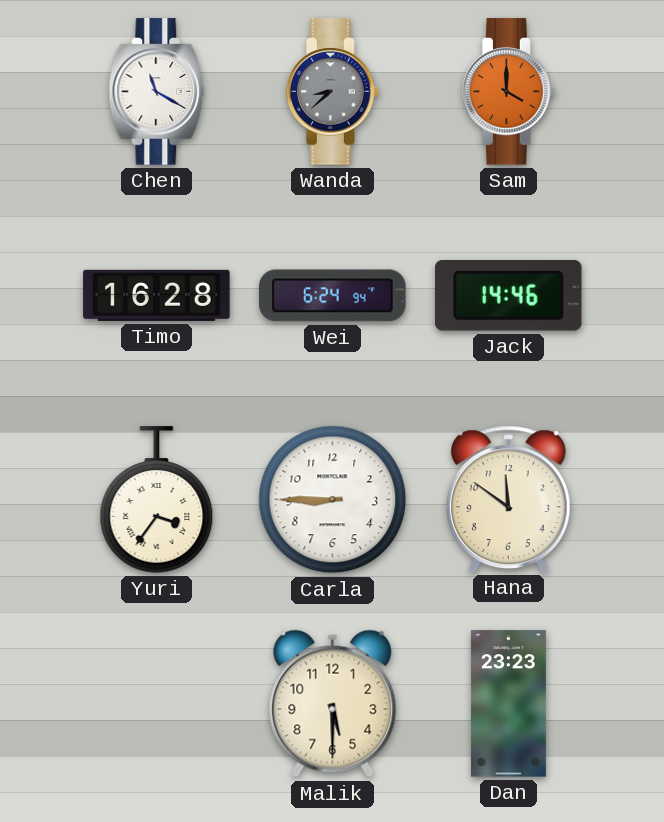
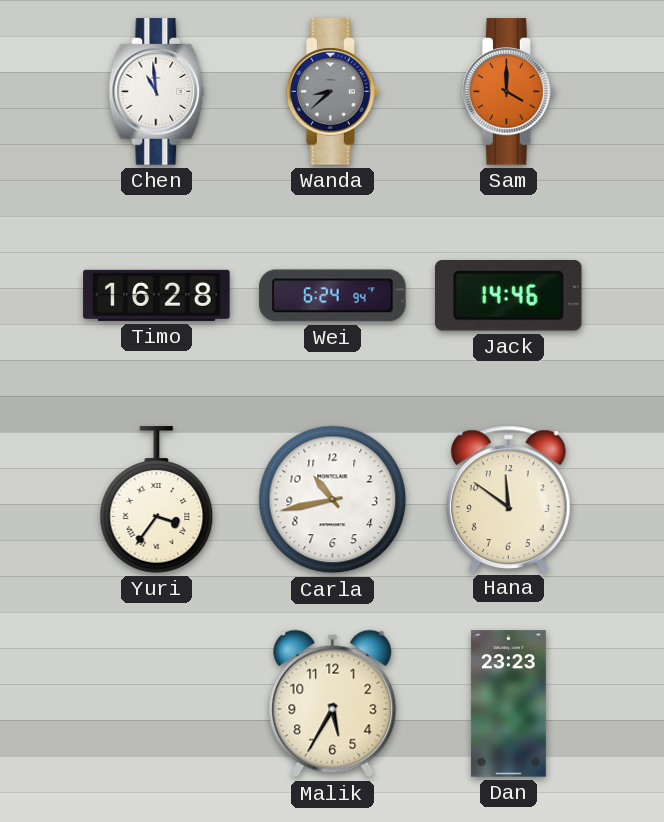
Chen: 11:20 -> 10:59
Carla: 8:45 -> 10:43
Malik: 5:30 -> 5:35
